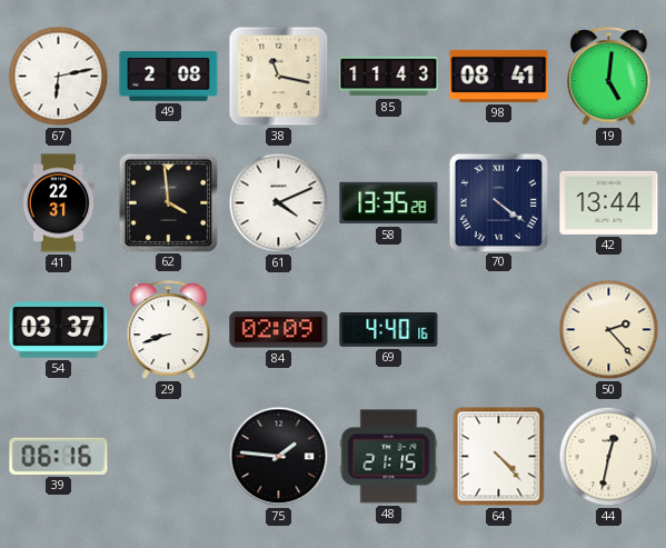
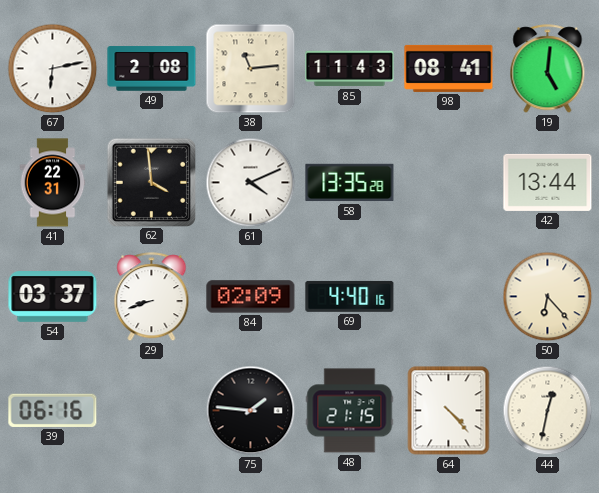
38: 11:17 -> 11:14
70: 4:21 -> none
50: 2:23 -> 6:23
